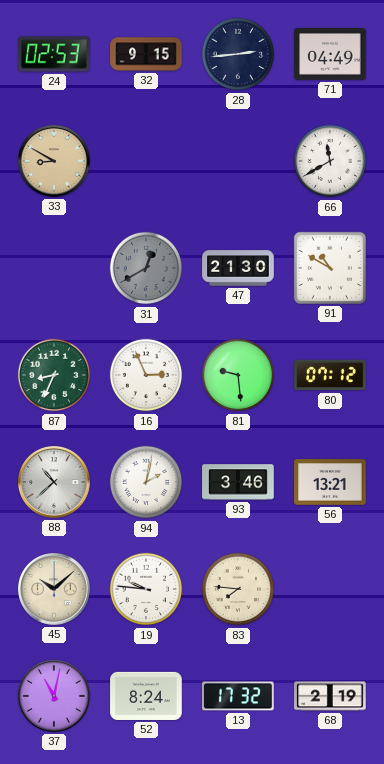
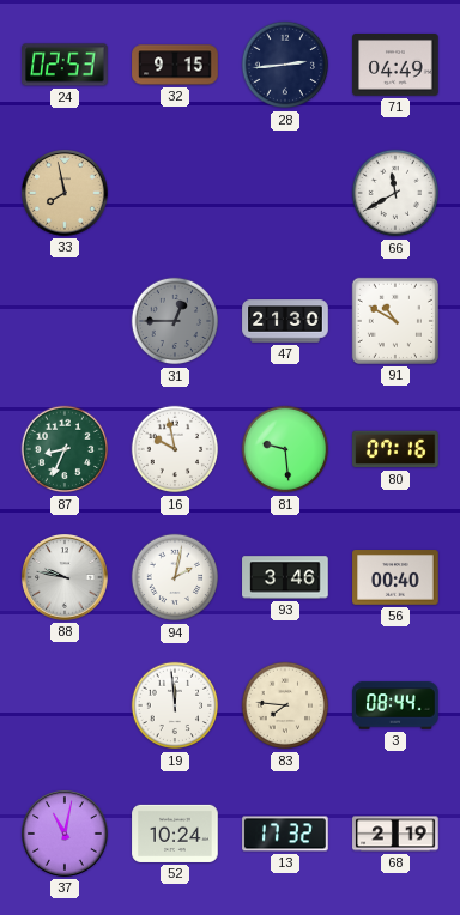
33: 8:50 -> 7:58
31: 12:40 -> 12:45
16: 2:56 -> 9:58
80: 07:12 -> 07:16
88: 10:38 -> 9:47
56: 13:21 -> 00:40
45: 10:08 -> none
19: 9:46 -> 11:59
3: none -> 08:44
52: 8:24 -> 10:24
